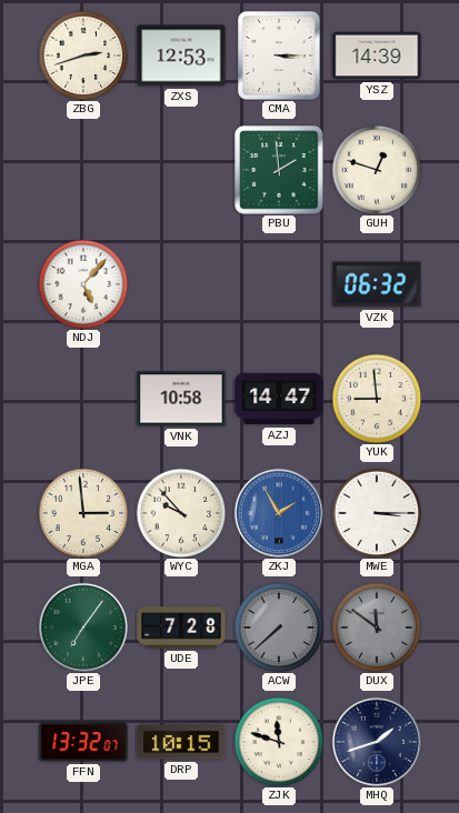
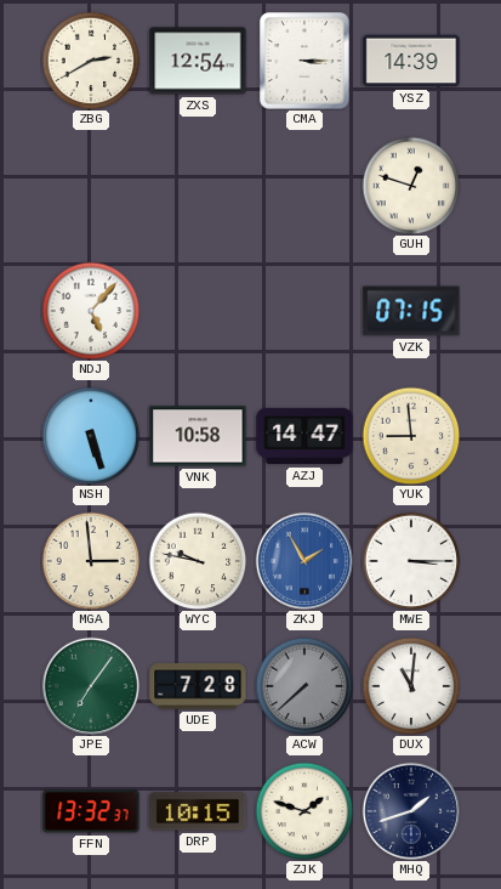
ZBG: 2:42 -> 2:40
ZXS: 12:53 -> 12:54
PBU: 1:59 -> none
VZK: 06:32 -> 07:15
NSH: none -> 5:27
WYC: 9:53 -> 9:47
DUX: 11:51 -> 11:01
DUX dial: grey -> white
FFN: 13:32:07 -> 13:32:37
ZJK: 11:48 -> 1:48
